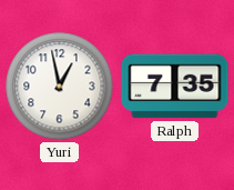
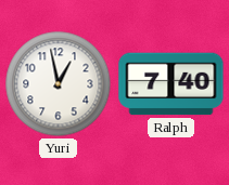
Ralph: 7:35 -> 7:40
